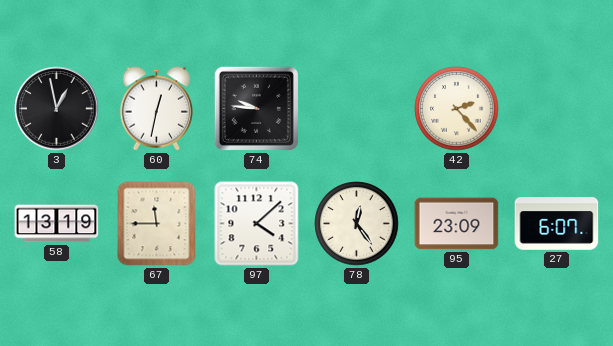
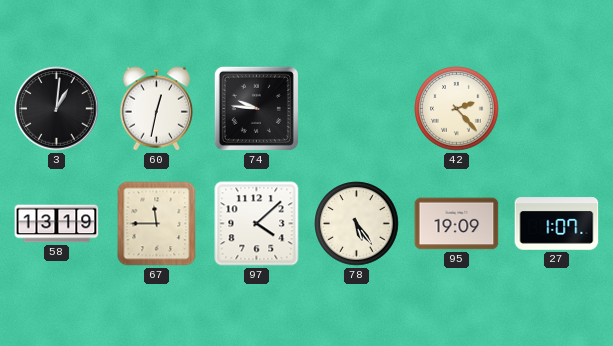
3: 12:58 -> 1:01
78: 12:24 -> 5:24
95: 23:09 -> 19:09
27: 6:07 -> 1:07
